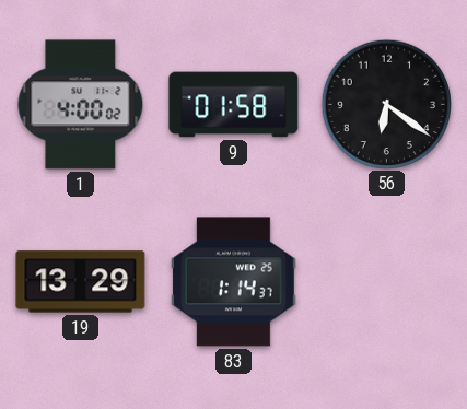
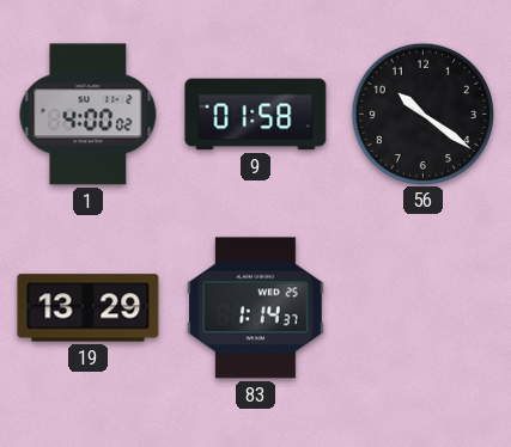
56: 6:21 -> 10:21
